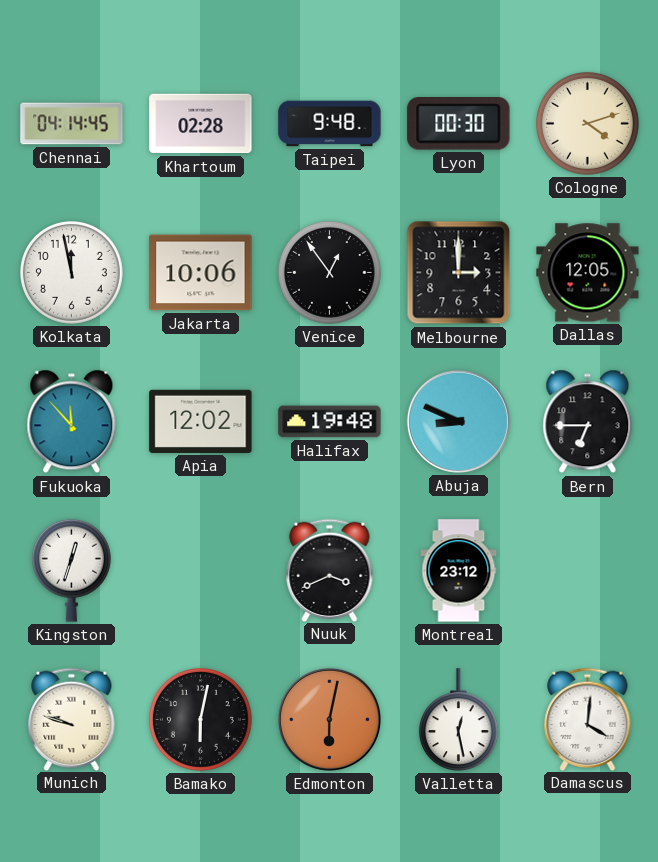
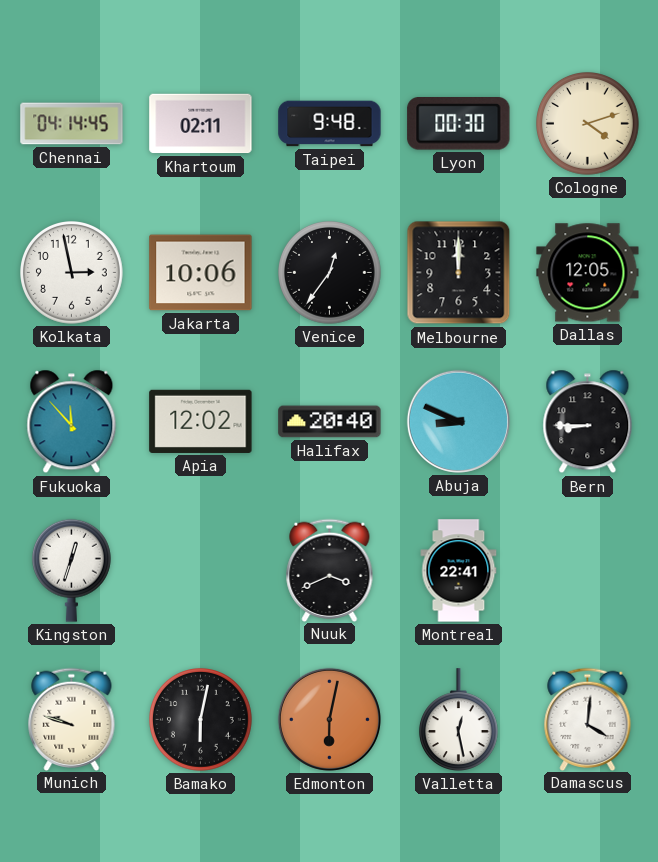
Khartoum: 02:28 -> 02:11
Kolkata: 11:58 -> 2:58
Venice: 12:54 -> 12:36
Melbourne: 3:00 -> 12:00
Halifax: 19:48 -> 20:40
Bern: 6:45 -> 8:45
Montreal: 23:12 -> 22:41
